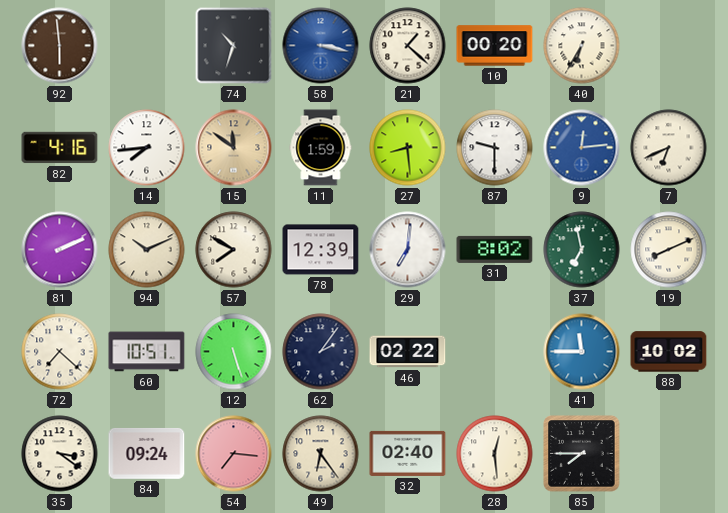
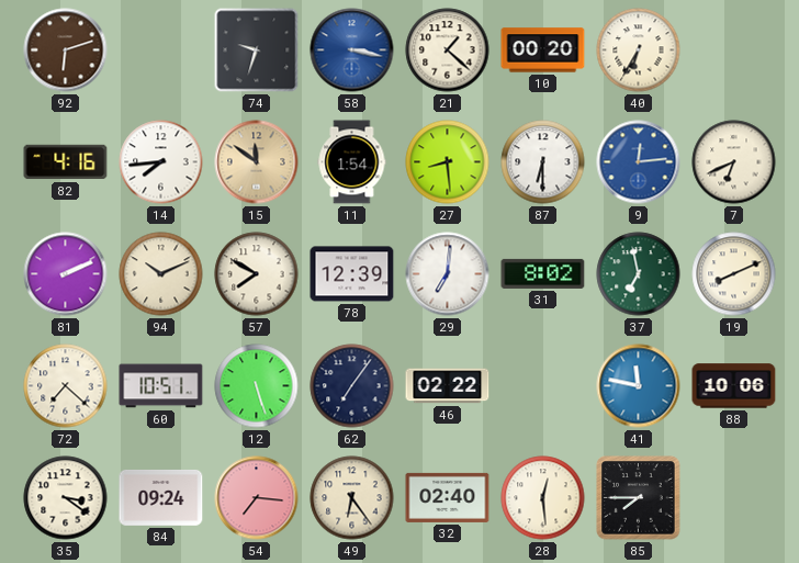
92: 5:59 -> 6:12
74: 10:33 -> 9:33
11: 1:59 -> 1:54
87: 9:30 -> 6:30
62: 2:06 -> 7:06
41: 11:45 -> 11:47
88: 10:02 -> 10:06
